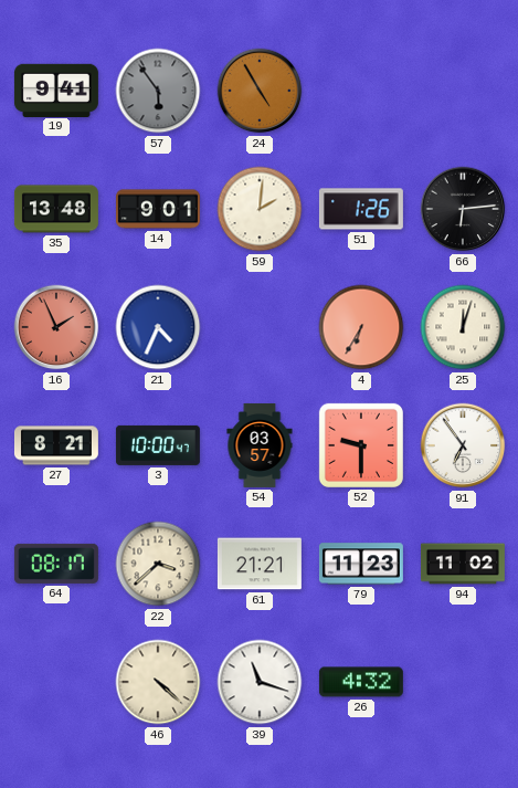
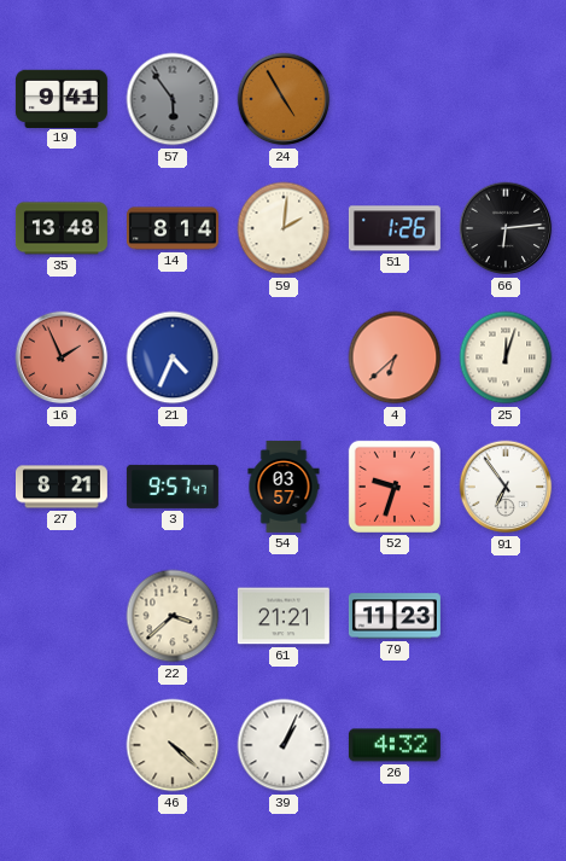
14: 9:01 -> 8:14
4: 6:35 -> 6:38
3: 10:00 -> 9:57
52: 9:30 -> 9:33
64: 08:17 -> none
94: 11:02 -> none
39: 11:18 -> 1:04
